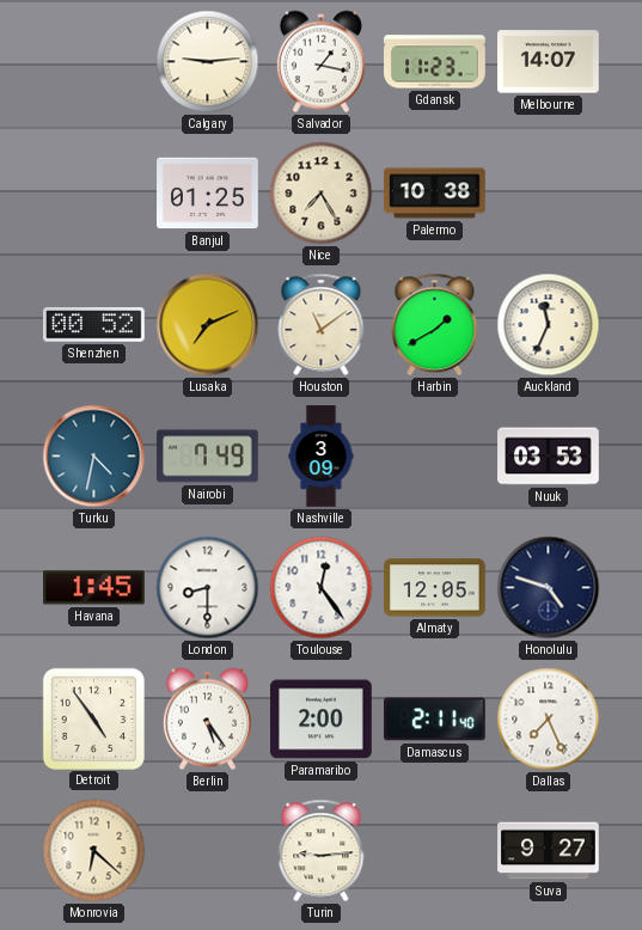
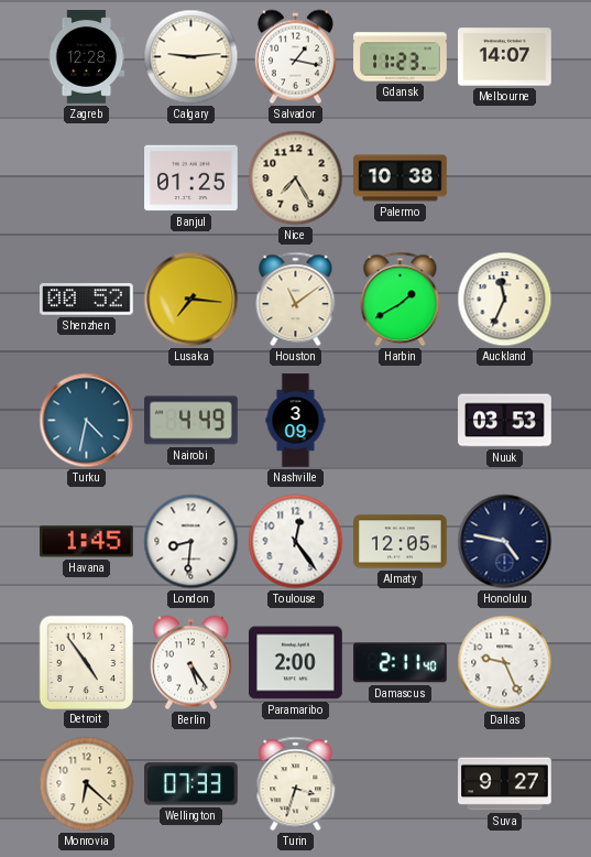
Zagreb: none -> 12:28
Lusaka: 7:11 -> 7:16
Nairobi: 7:49 -> 4:49
London: 8:30 -> 8:31
Honolulu: 4:48 -> 4:47
Dallas: 7:26 -> 9:26
Wellington: none -> 07:33
Turin: 9:14 -> 3:33
